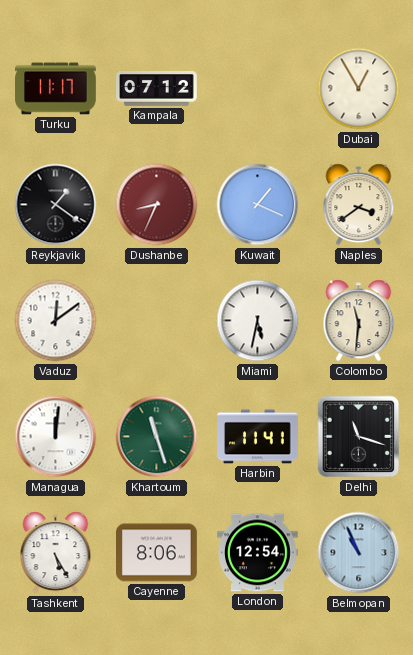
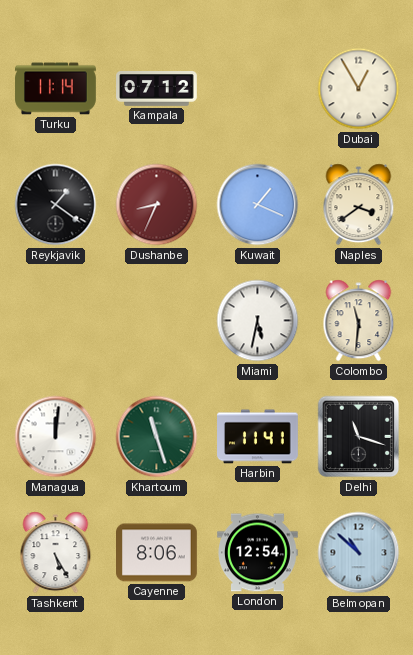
Turku: 11:17 -> 11:14
Vaduz: 12:09 -> none
Belmopan: 10:56 -> 10:52
